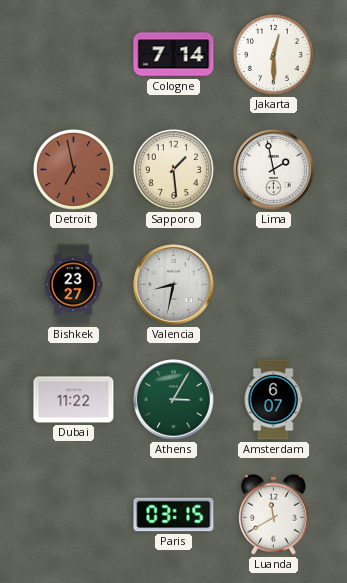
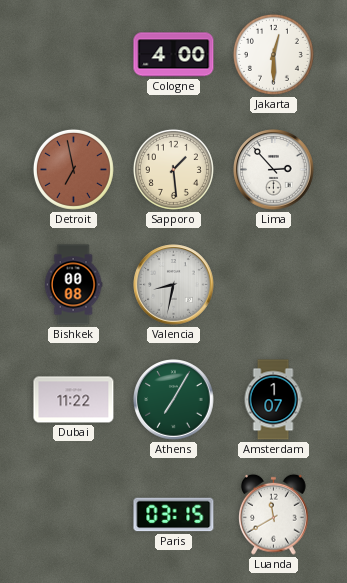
Cologne: 7:14 -> 4:00
Lima: 1:58 -> 2:53
Bishkek: 23:27 -> 00:08
Athens: 3:05 -> 7:05
Amsterdam: 6:07 -> 1:07
